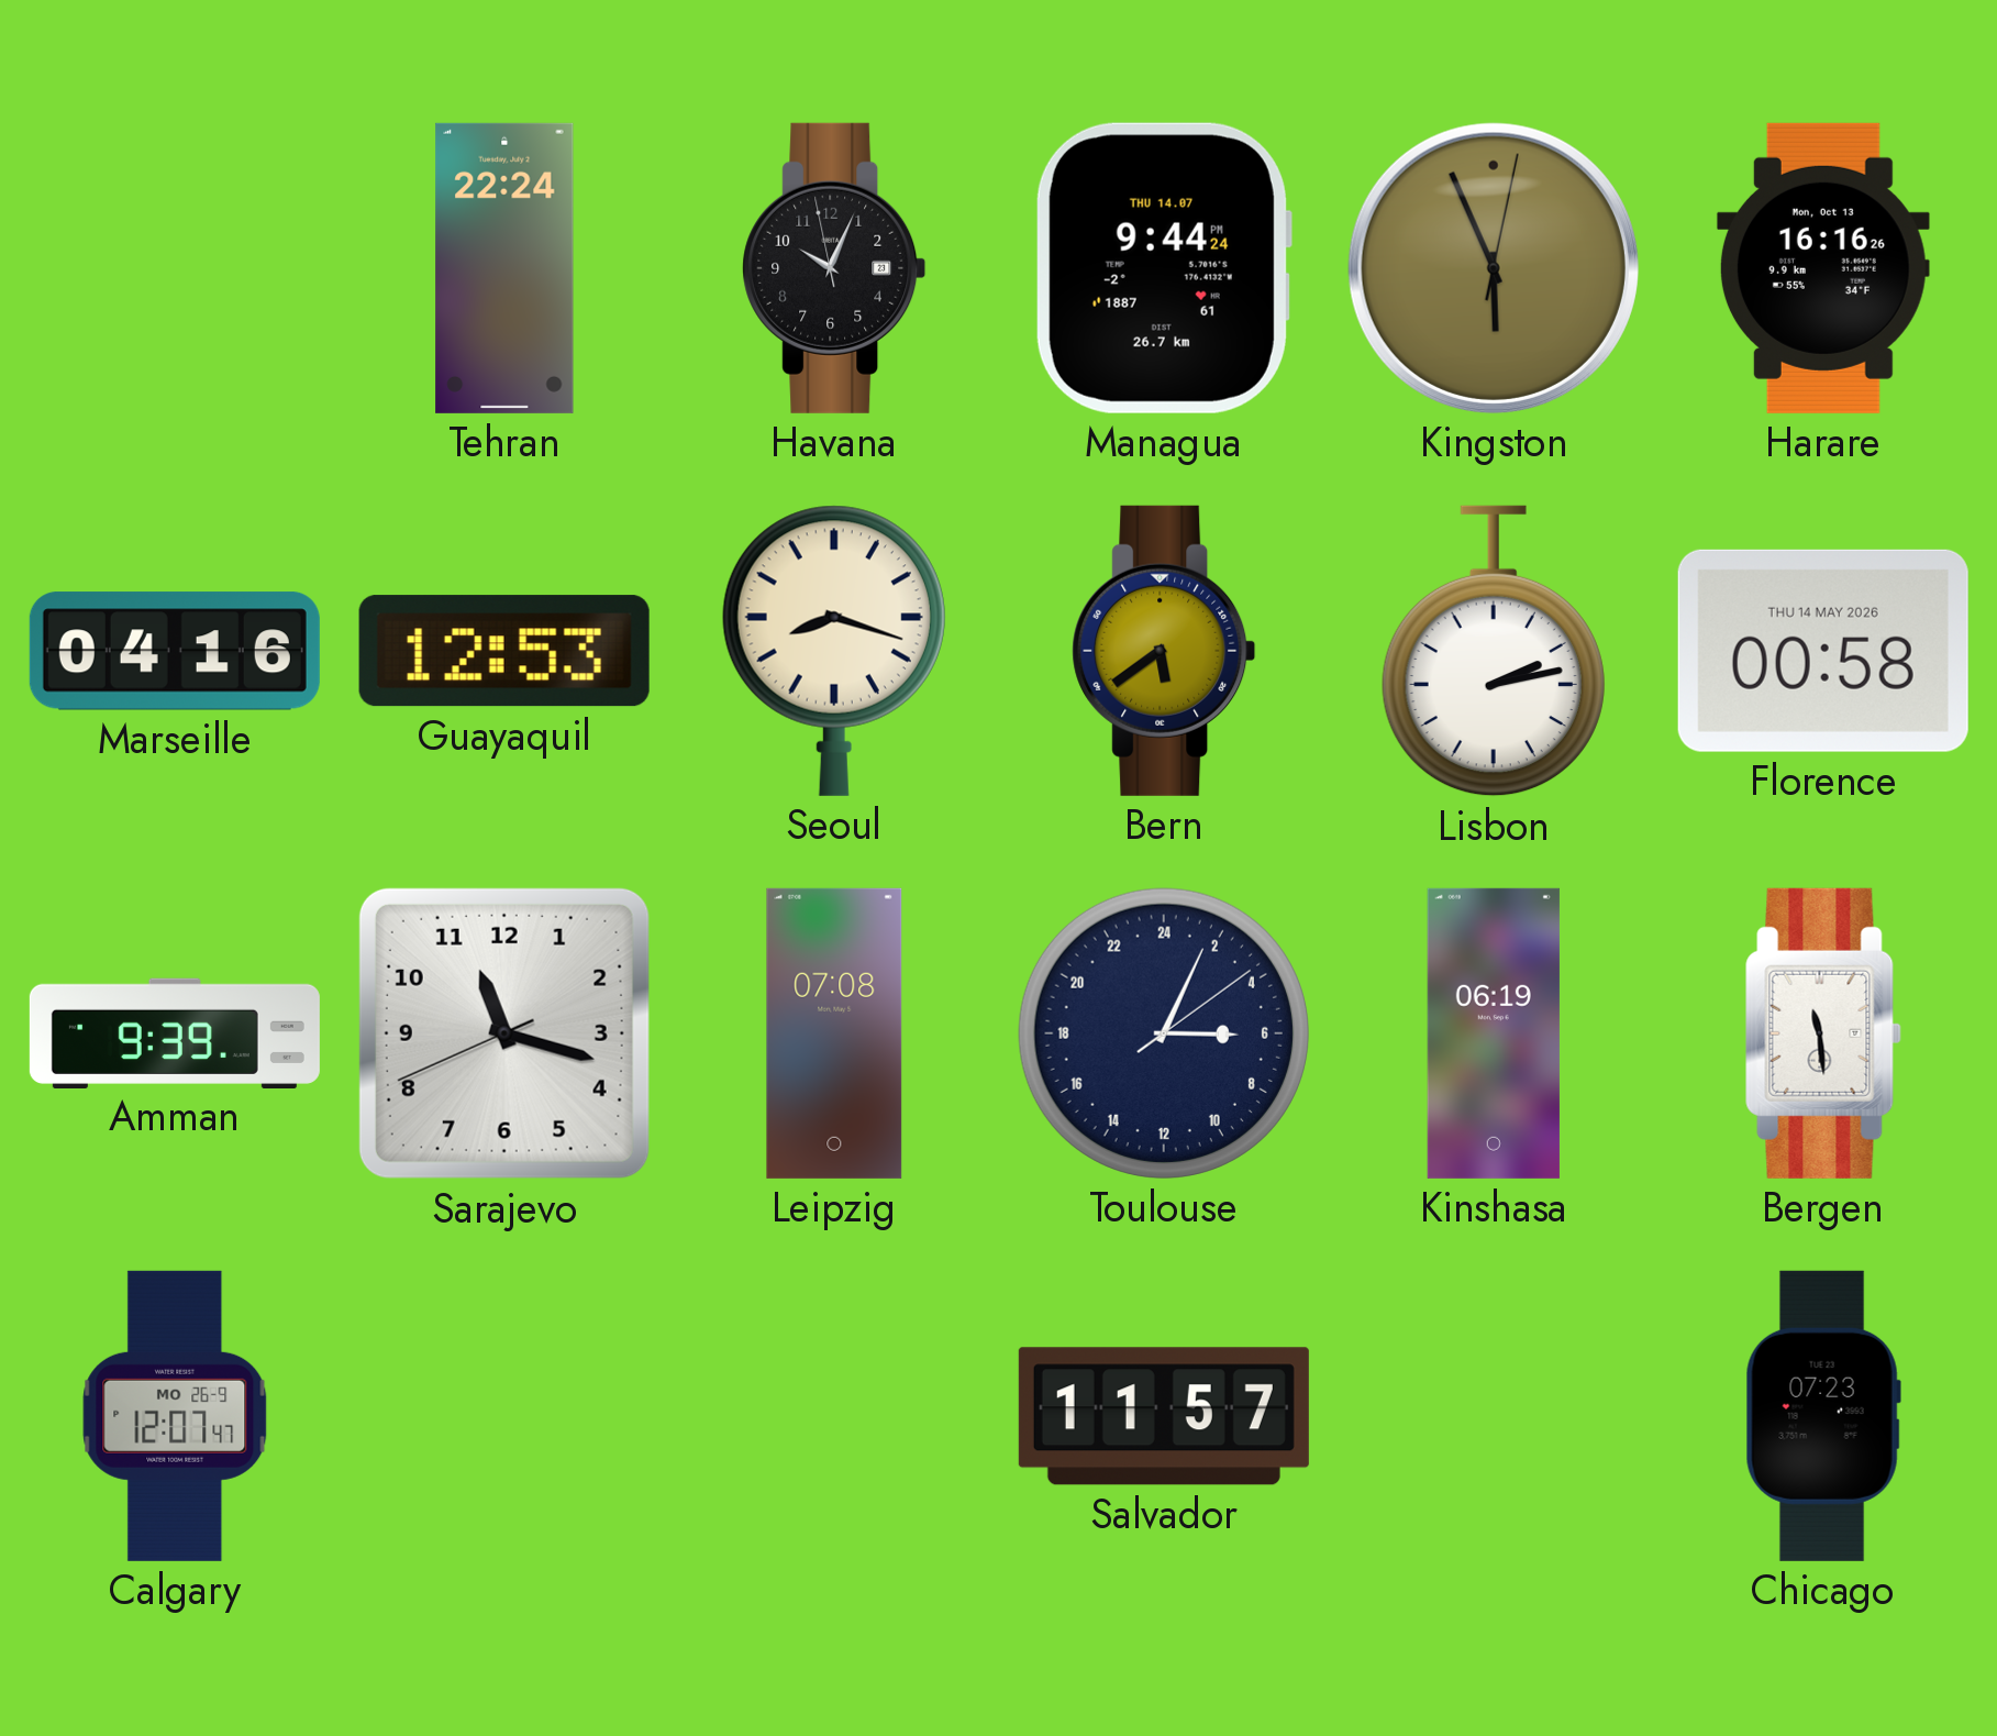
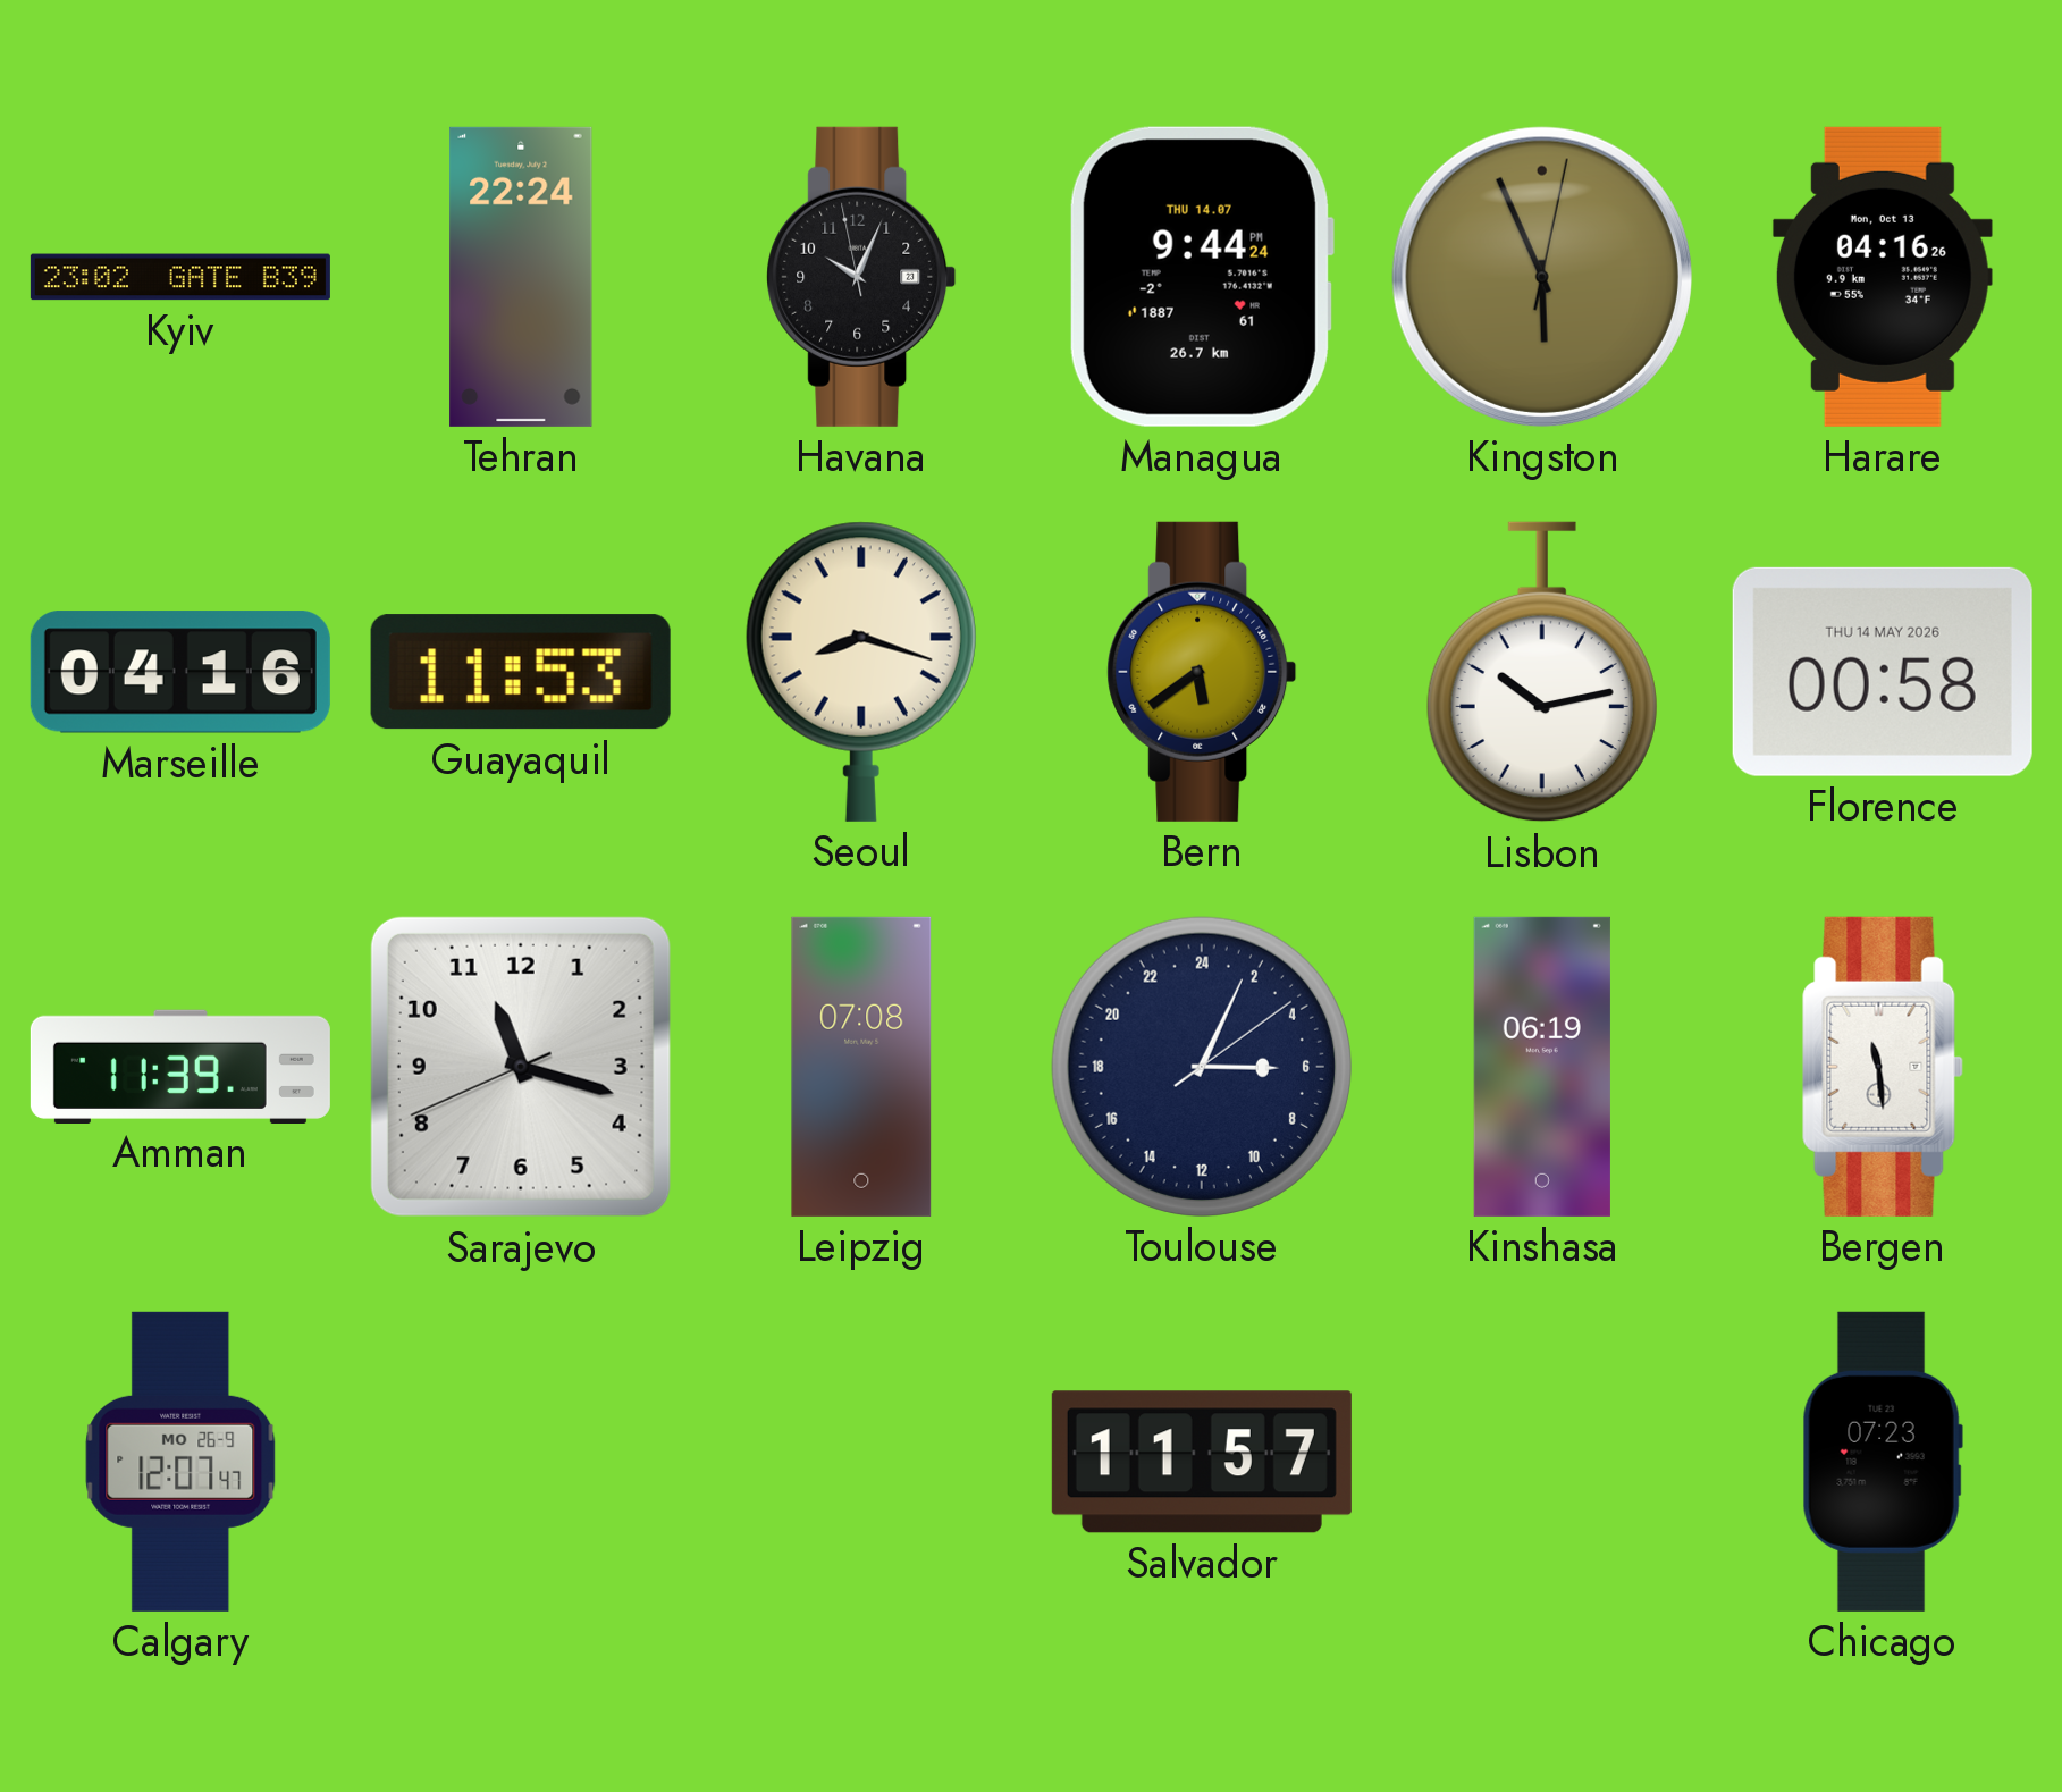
Kyiv: none -> 23:02
Harare: 16:16 -> 04:16
Guayaquil: 12:53 -> 11:53
Lisbon: 2:13 -> 10:13
Amman: 9:39 -> 11:39
